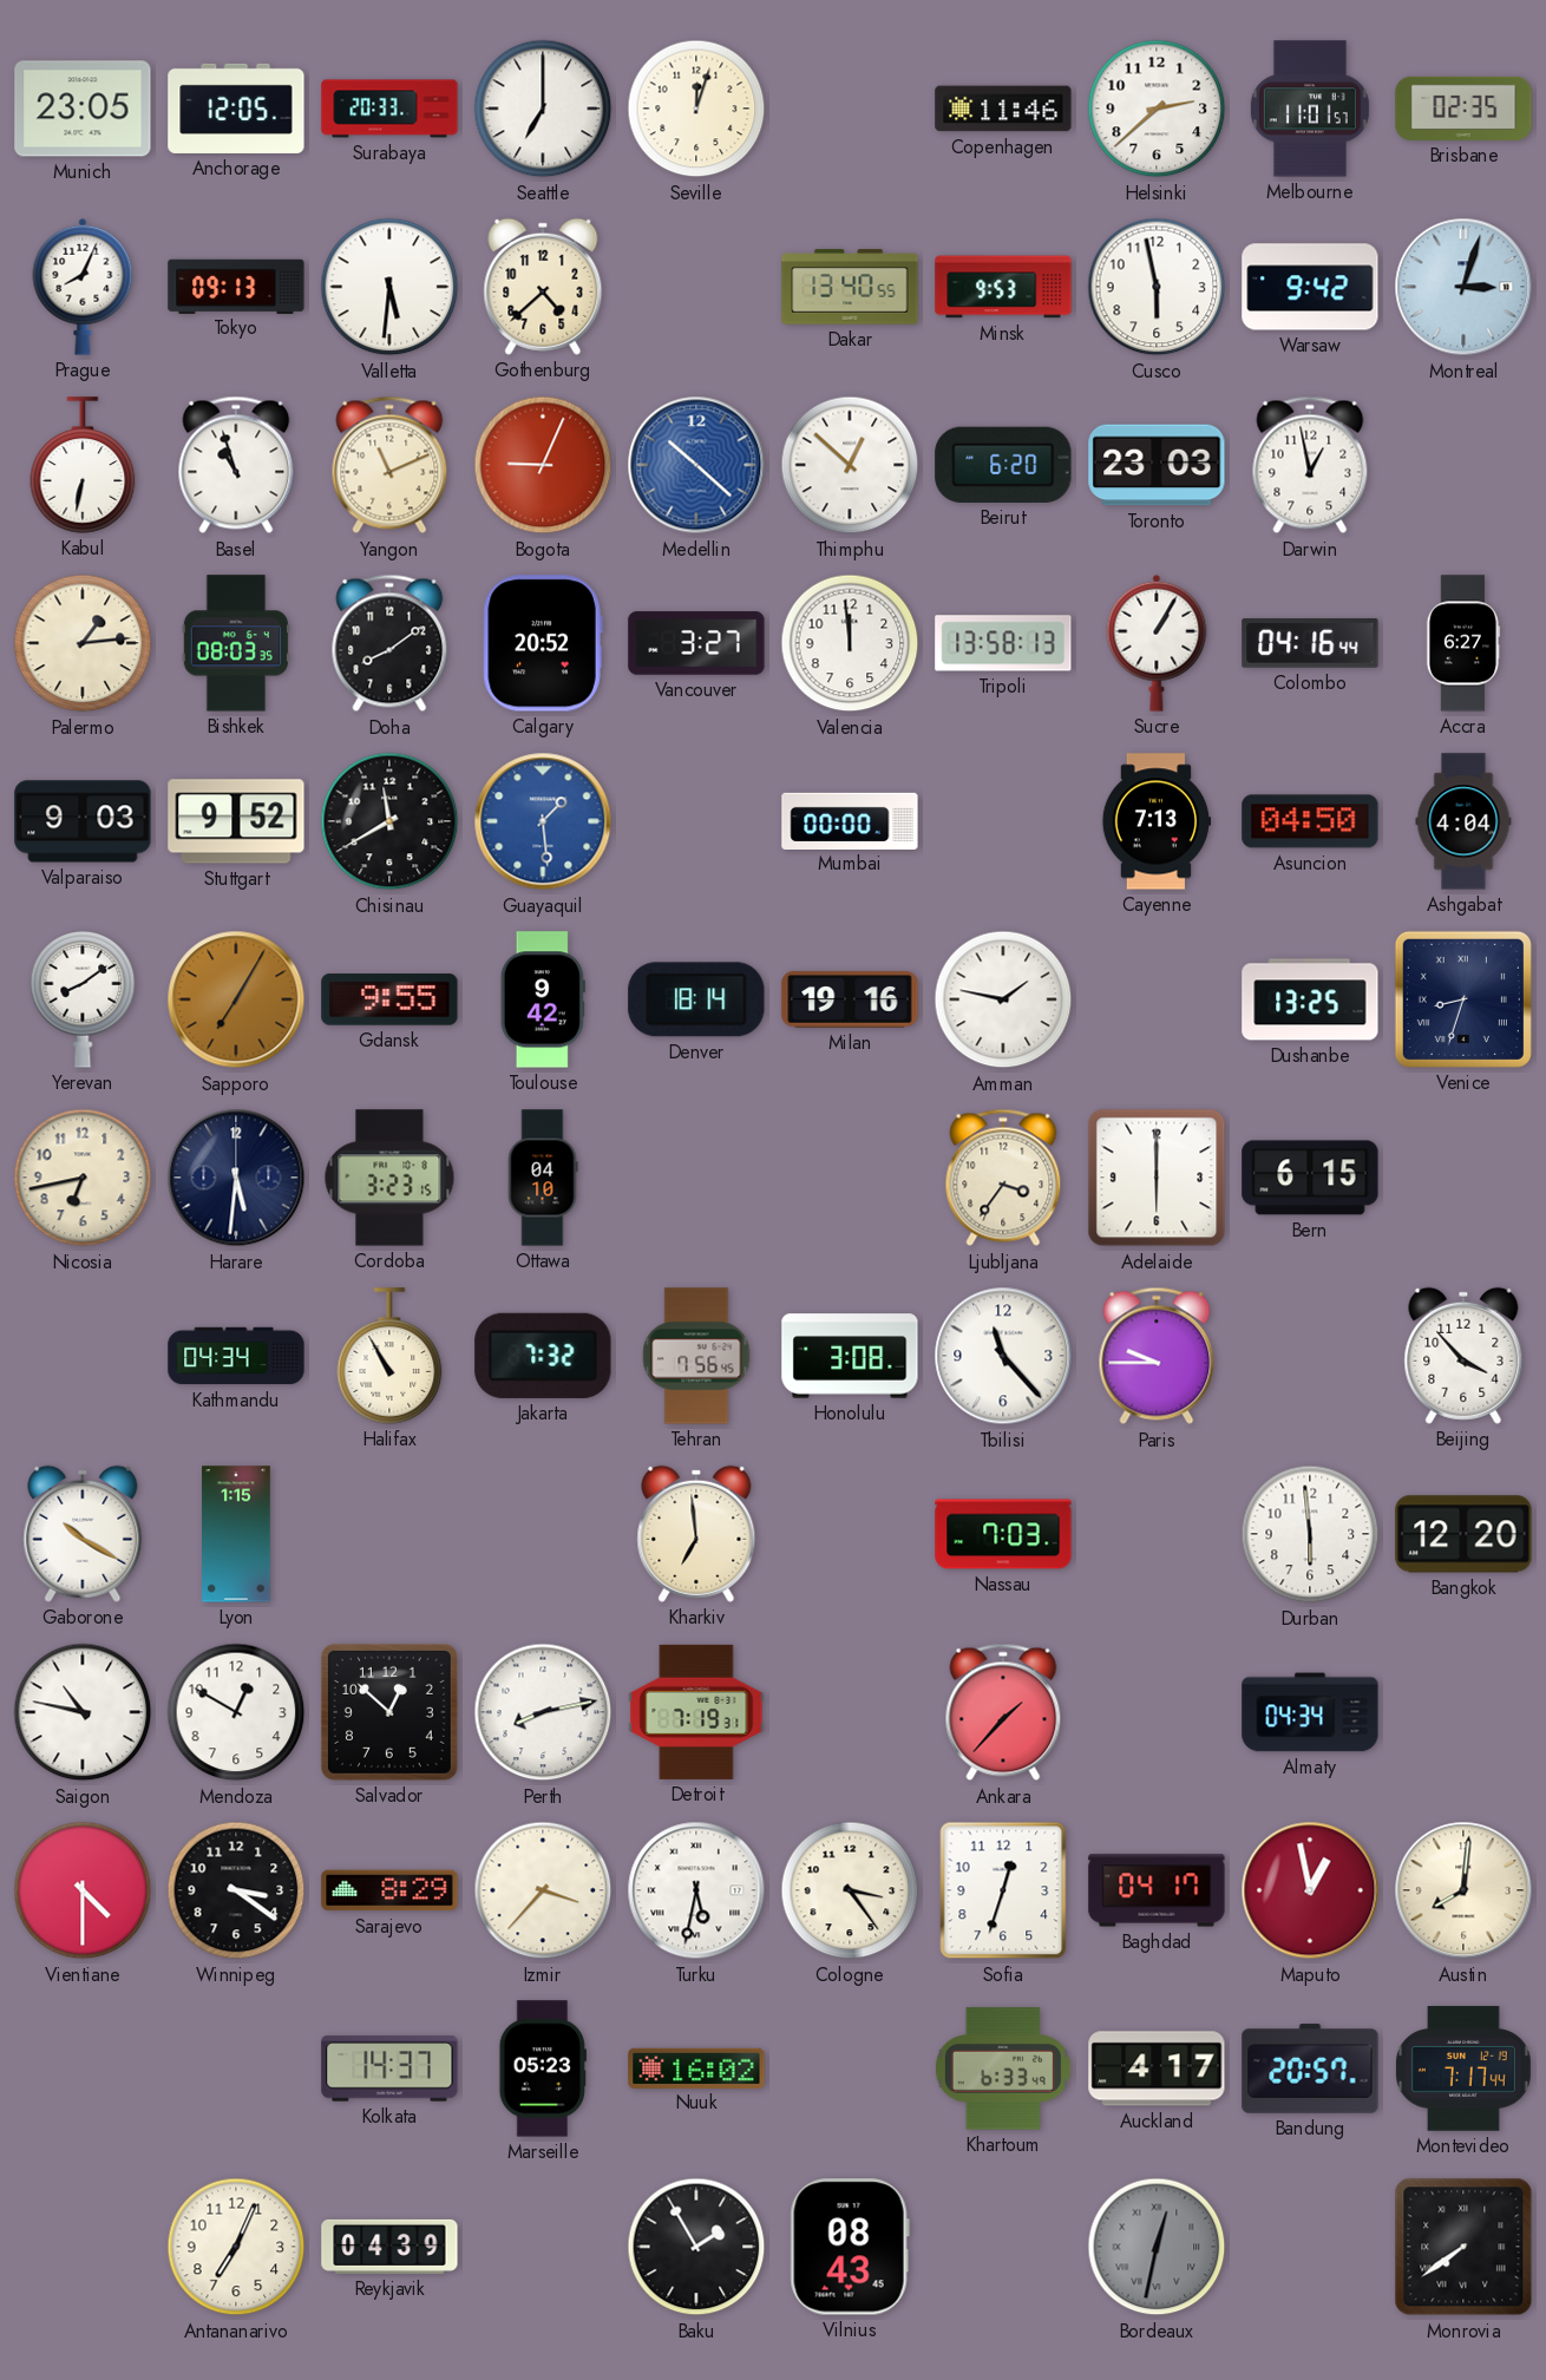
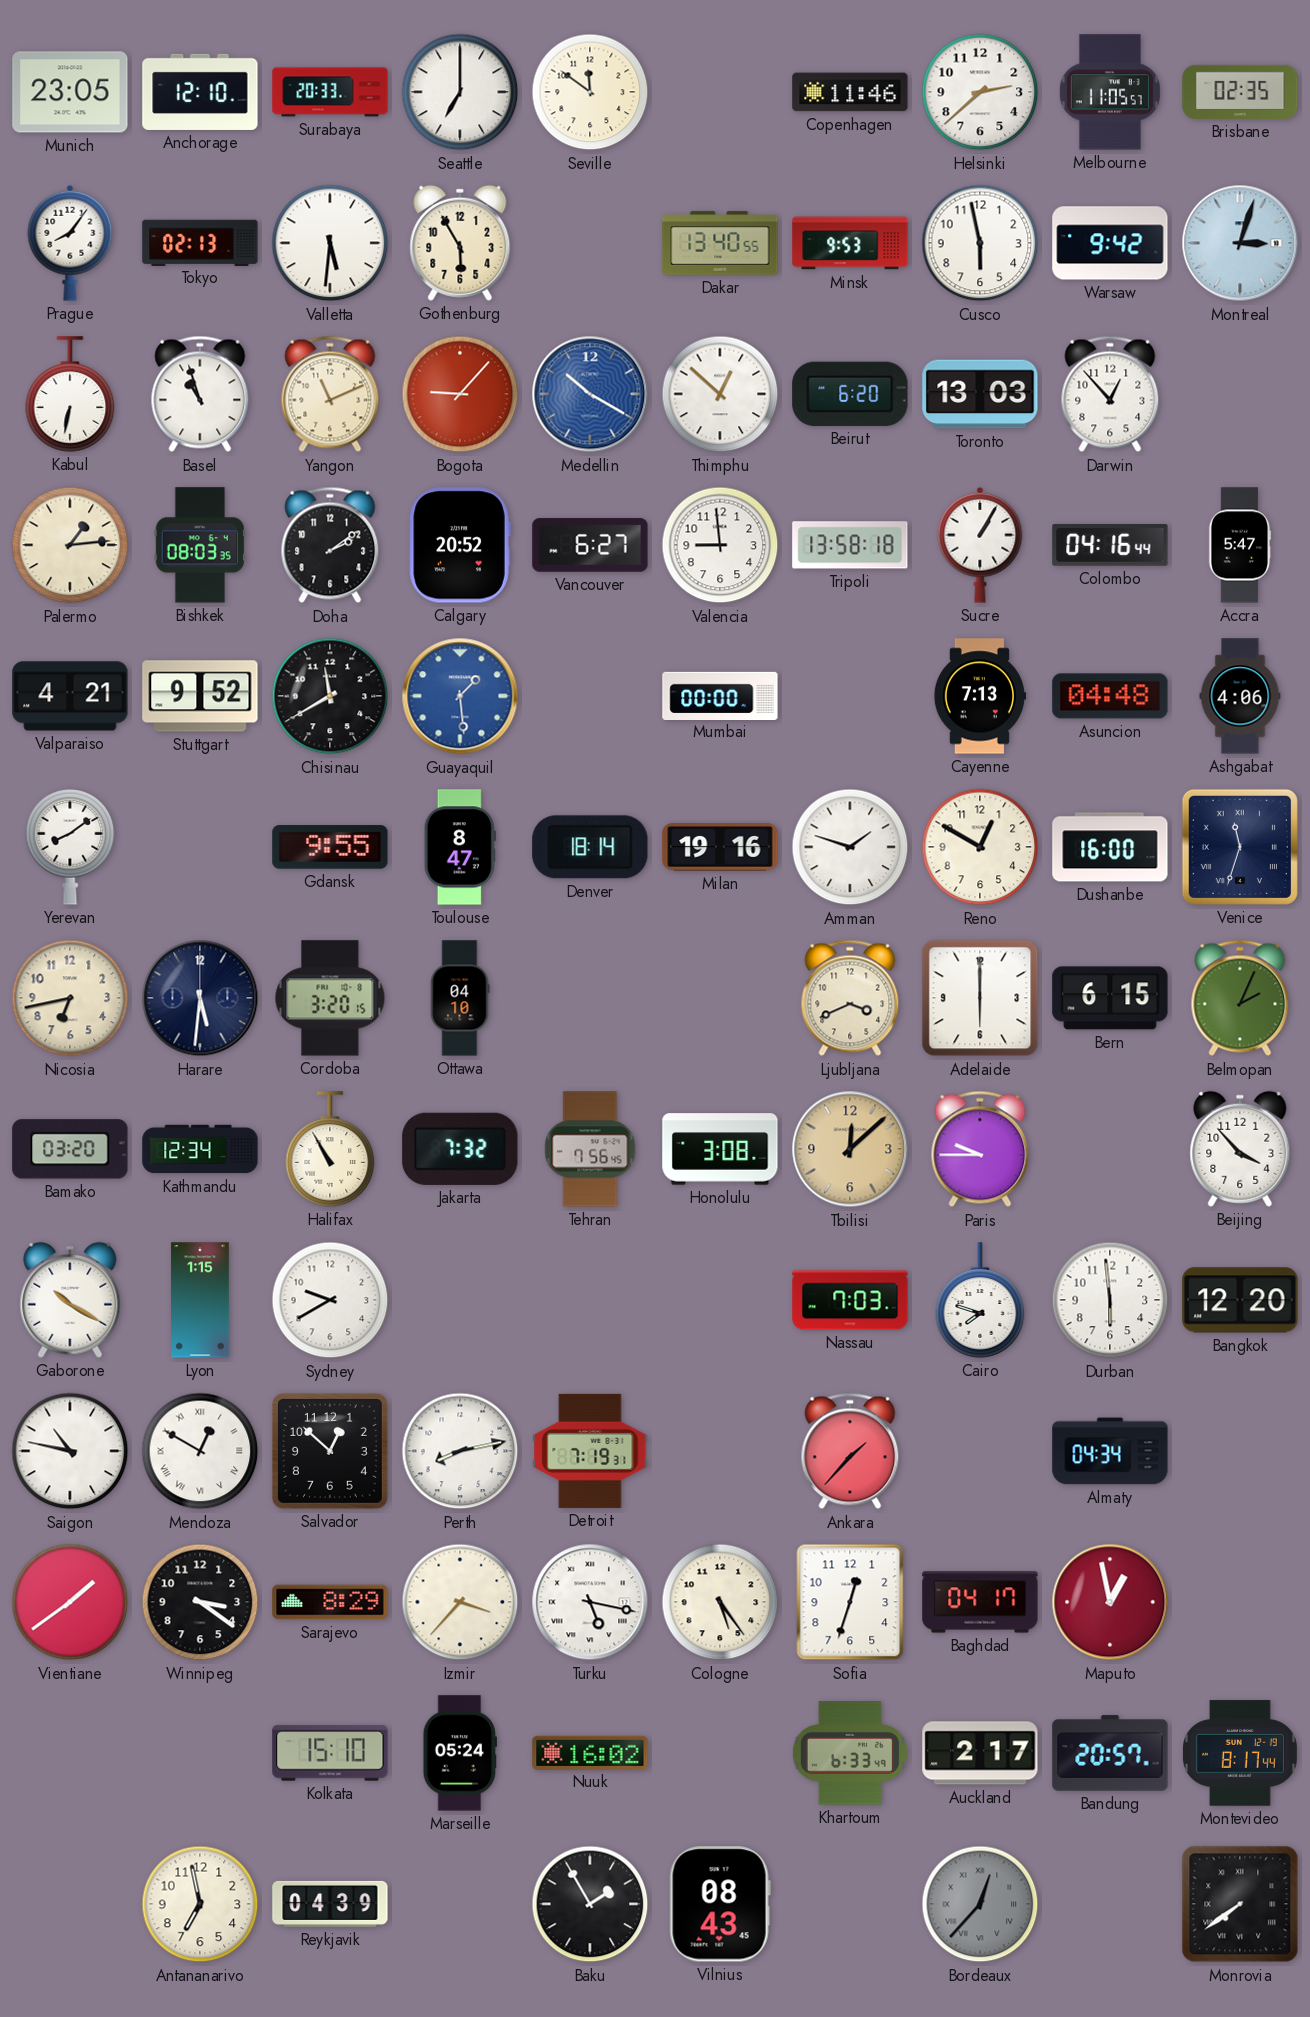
Anchorage: 12:05 -> 12:10
Seville: 12:03 -> 11:51
Melbourne: 11:01 -> 11:05
Prague: 8:04 -> 8:06
Tokyo: 09:13 -> 02:13
Gothenburg: 4:38 -> 5:55
Bogota: 9:04 -> 9:07
Medellin: 10:22 -> 10:20
Toronto: 23:03 -> 13:03
Darwin: 12:58 -> 12:53
Doha: 8:09 -> 2:09
Vancouver: 3:27 -> 6:27
Valencia: 11:59 -> 8:59
Tripoli: 13:58:13 -> 13:58:18
Accra: 6:27 -> 5:47
Valparaiso: 9:03 -> 4:21
Asuncion: 04:50 -> 04:48
Ashgabat: 4:04 -> 4:06
Sapporo: 7:05 -> none
Toulouse: 9:42 -> 8:47
Amman: 1:47 -> 1:48
Reno: none -> 12:50
Dushanbe: 13:25 -> 16:00
Venice: 8:33 -> 11:33
Cordoba: 3:23 -> 3:20
Ljubljana: 3:36 -> 3:41
Belmopan: none -> 2:04
Bamako: none -> 03:20
Kathmandu: 04:34 -> 12:34
Tbilisi: 11:23 -> 12:08
Tbilisi dial: white -> champagne
Sydney: none -> 9:40
Kharkiv: 6:59 -> none
Cairo: none -> 7:48
Mendoza numerals: Arabic -> Roman
Vientiane: 4:30 -> 1:39
Turku: 5:32 -> 5:17
Cologne: 3:24 -> 5:24
Austin: 8:01 -> none
Kolkata: 14:37 -> 15:10
Marseille: 05:23 -> 05:24
Auckland: 4:17 -> 2:17
Montevideo: 7:17 -> 8:17
Antananarivo: 7:04 -> 6:58
Bordeaux: 12:32 -> 12:37
